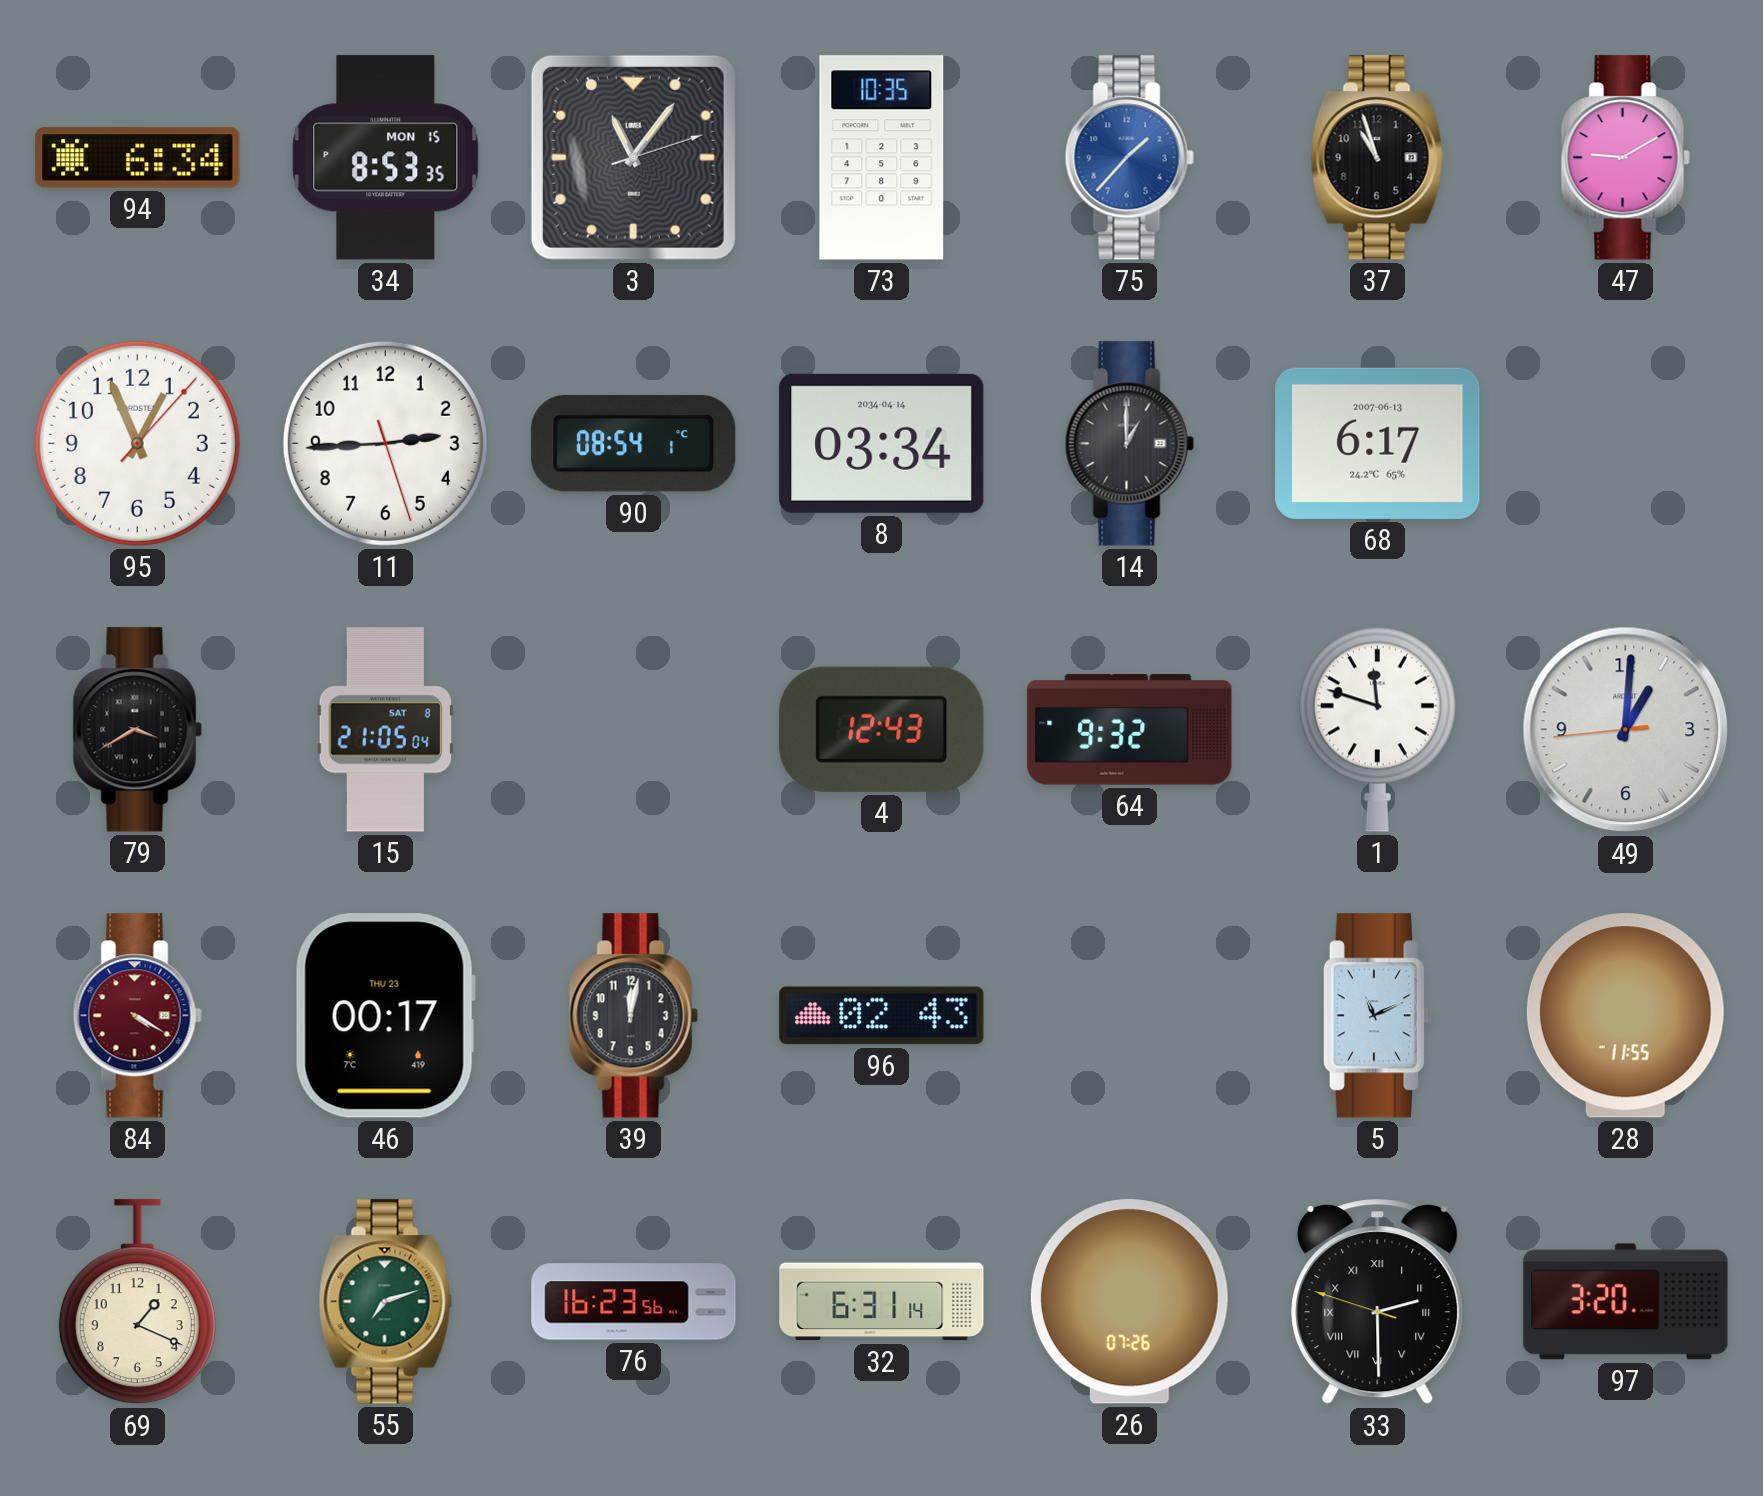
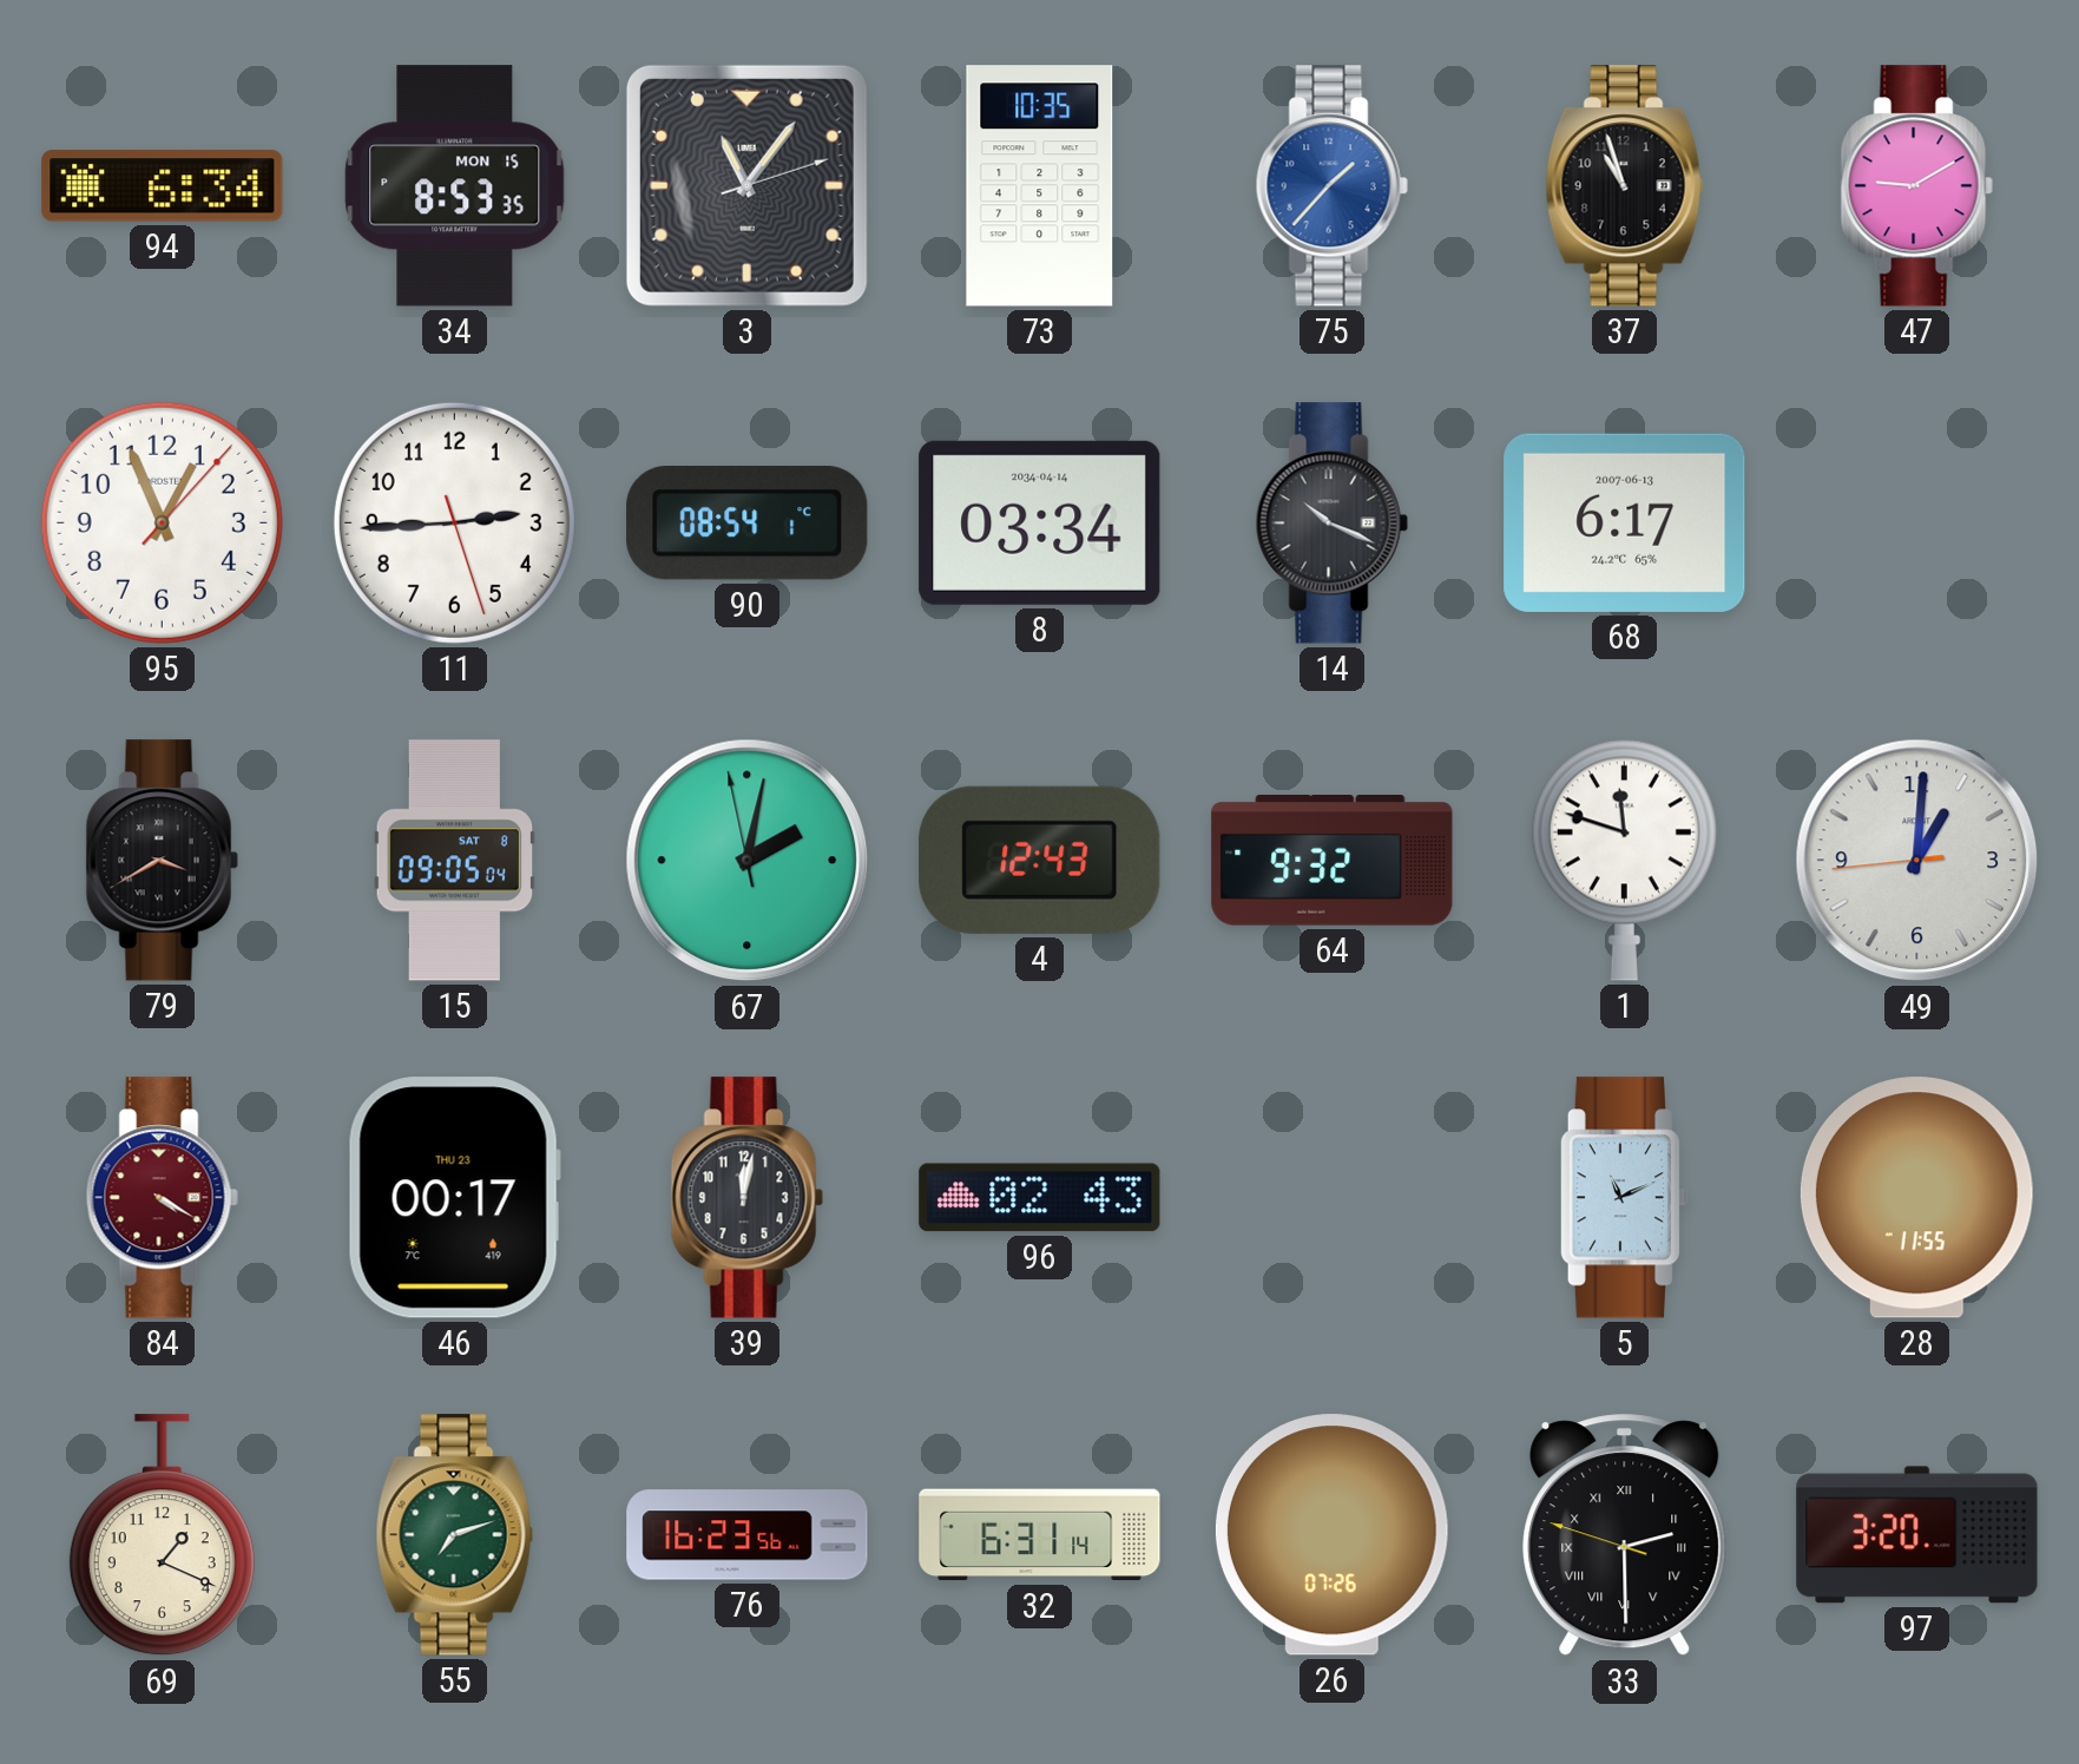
14: 1:00 -> 10:19
15: 21:05 -> 09:05
67: none -> 2:01
